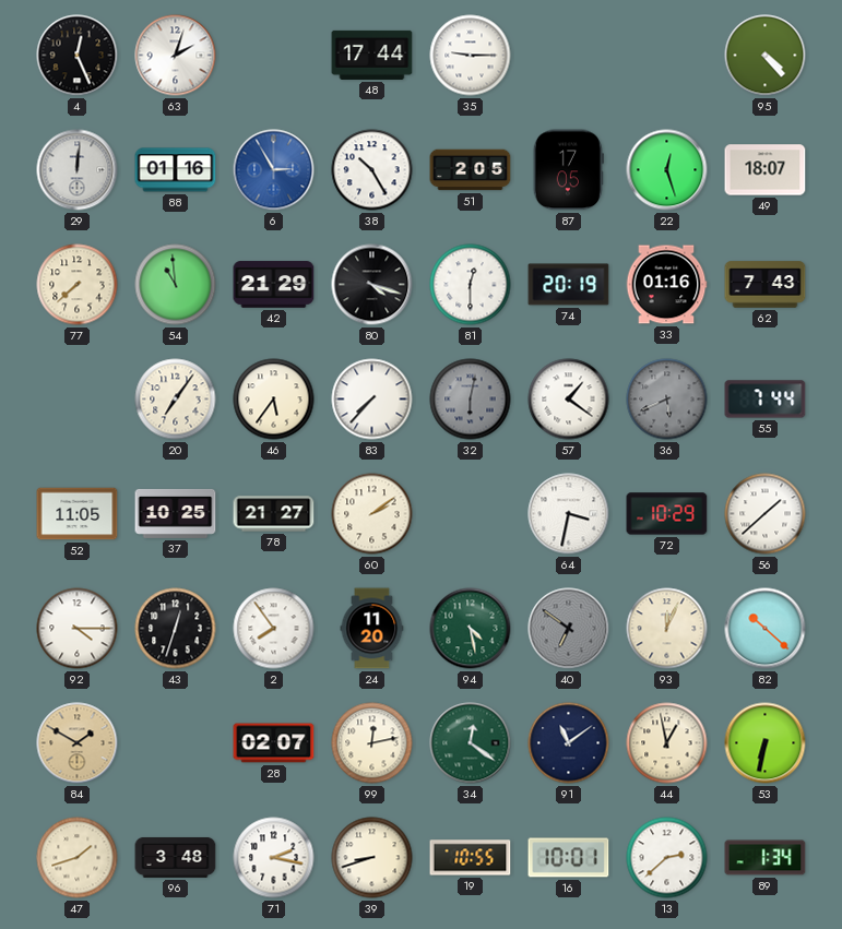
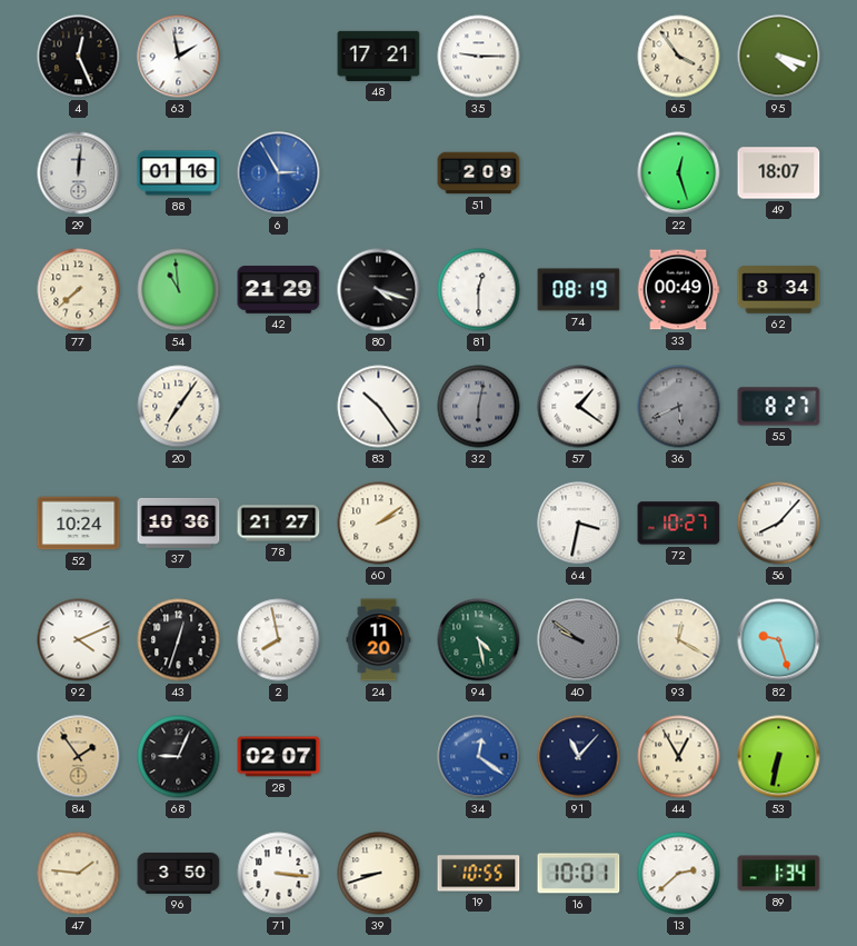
63: 2:03 -> 1:58
48: 17:44 -> 17:21
65: none -> 3:54
95: 4:23 -> 4:18
38: 10:25 -> none
51: 2:05 -> 2:09
87: 17:05 -> none
74: 20:19 -> 08:19
33: 01:16 -> 00:49
62: 7:43 -> 8:34
46: 5:36 -> none
83: 7:37 -> 10:24
55: 7:44 -> 8:27
52: 11:05 -> 10:24
37: 10:25 -> 10:36
72: 10:29 -> 10:27
56: 1:38 -> 8:07
92: 4:15 -> 4:11
2: 7:54 -> 7:58
40: 6:51 -> 9:51
93: 12:04 -> 12:20
82: 10:22 -> 9:27
84: 1:50 -> 1:54
68: none -> 9:04
99: 12:13 -> none
34 dial: green -> blue
91: 11:09 -> 11:07
44: 12:58 -> 12:55
47: 1:42 -> 1:46
96: 3:48 -> 3:50
71: 2:17 -> 3:16
